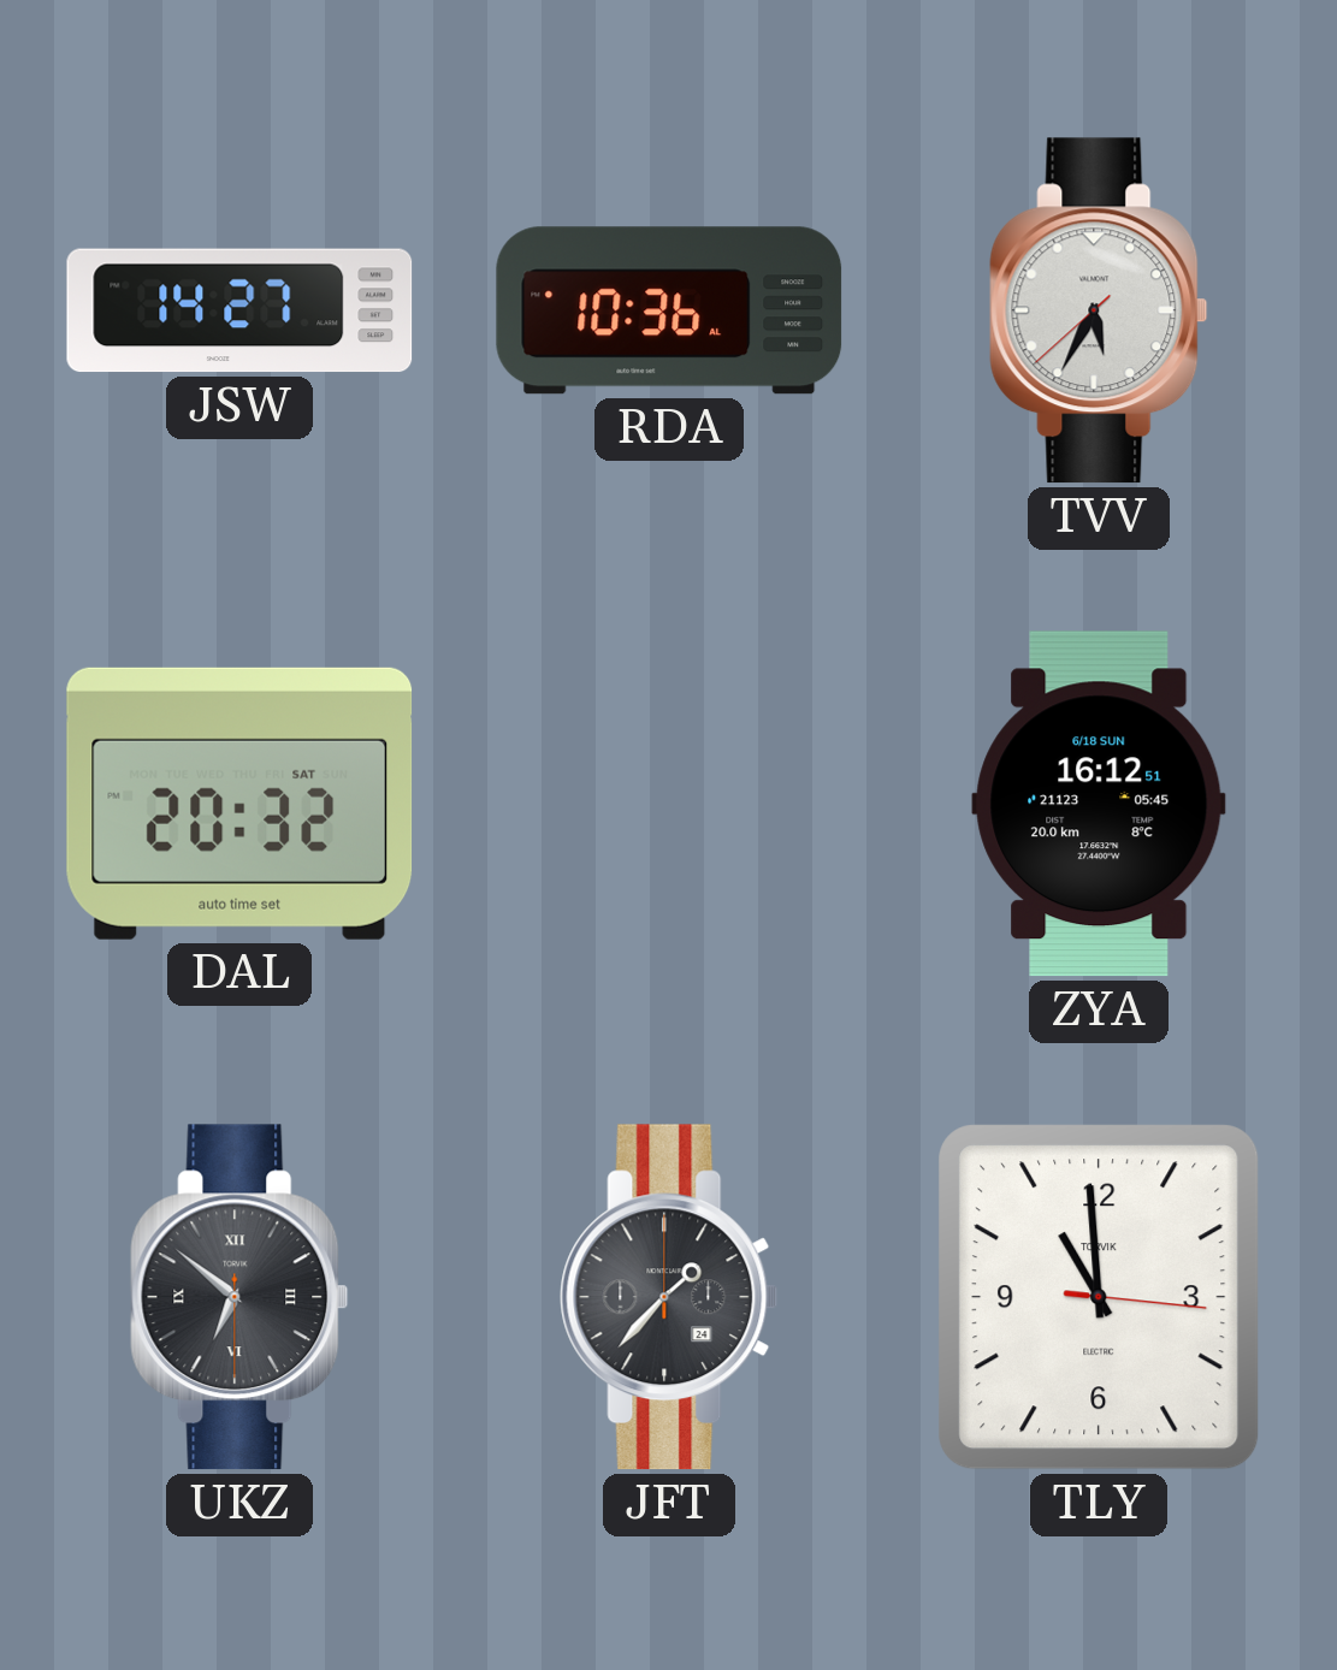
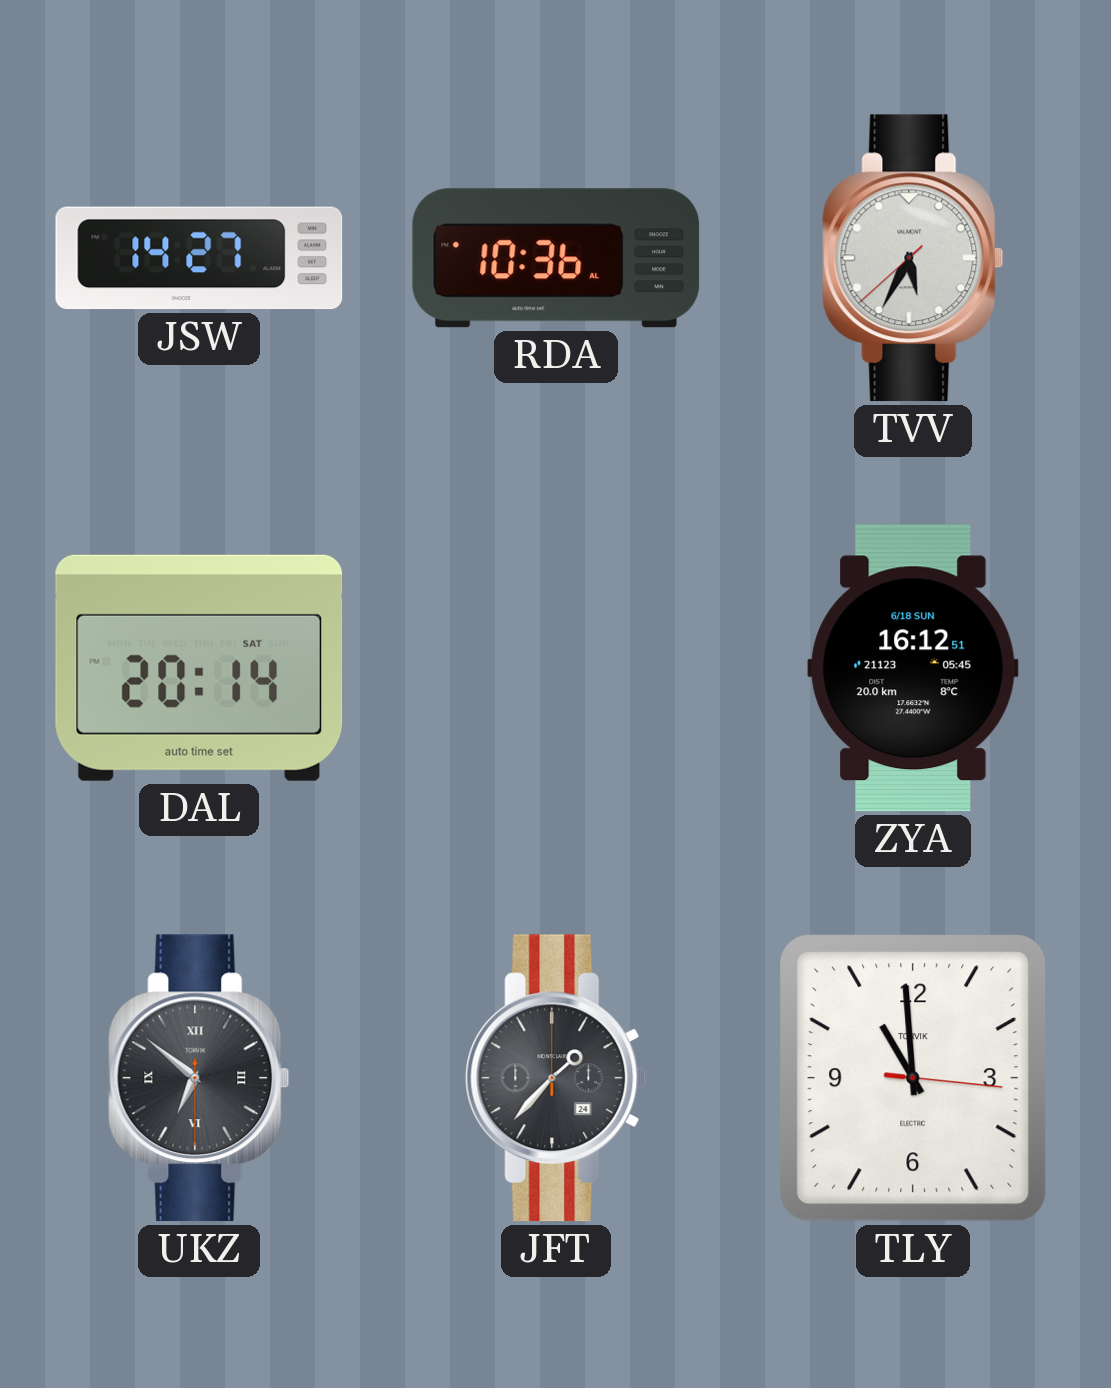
DAL: 20:32 -> 20:14
